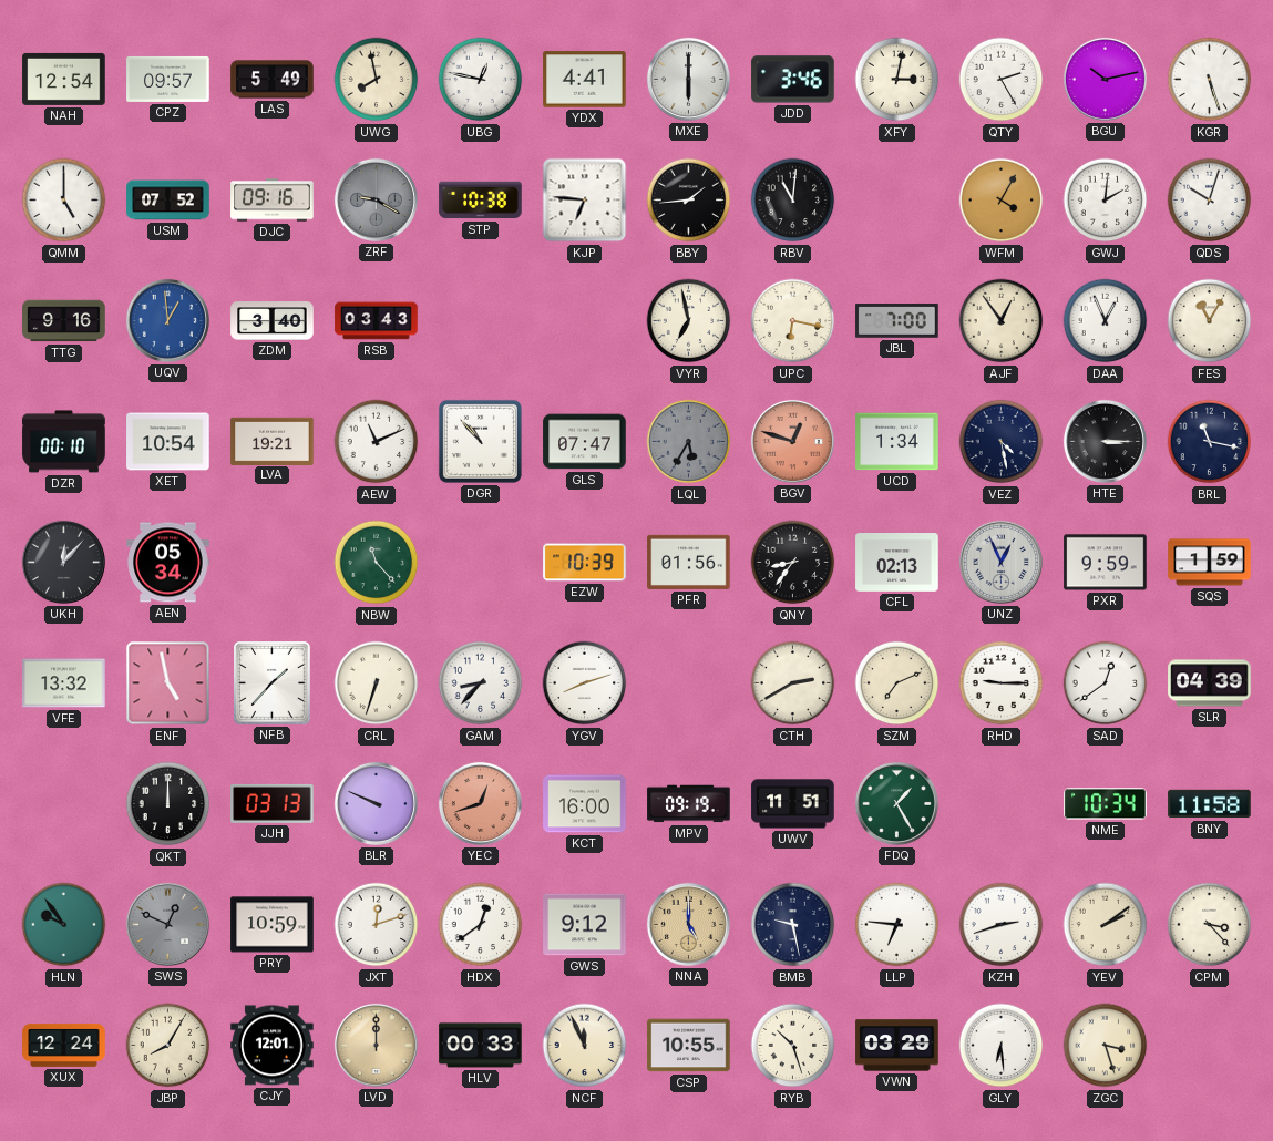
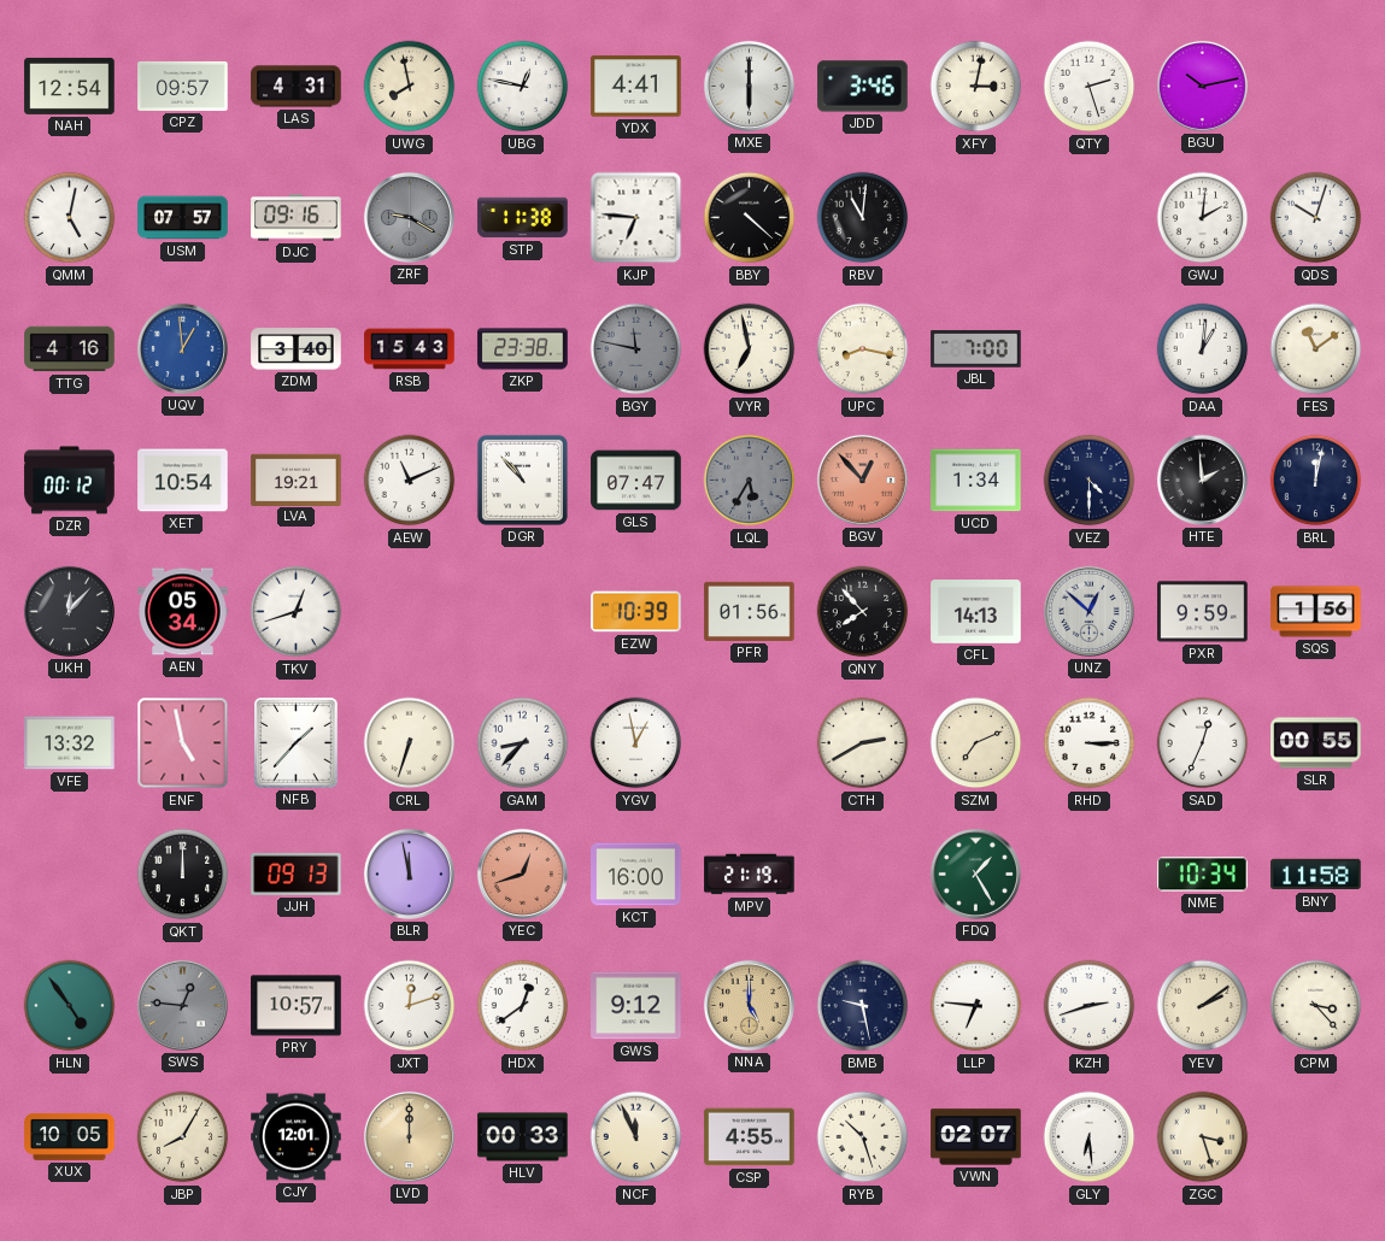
LAS: 5:49 -> 4:31
QTY: 2:25 -> 2:27
KGR: 5:27 -> none
QMM: 5:00 -> 5:02
USM: 07:52 -> 07:57
STP: 10:38 -> 11:38
BBY: 1:44 -> 4:22
WFM: 4:05 -> none
TTG: 9:16 -> 4:16
RSB: 03:43 -> 15:43
ZKP: none -> 23:38
BGY: none -> 11:47
UPC: 6:17 -> 8:17
AJF: 12:54 -> none
DAA: 12:56 -> 1:01
FES: 11:05 -> 11:09
DZR: 00:10 -> 00:12
BGV: 12:48 -> 12:53
VEZ: 4:28 -> 4:30
HTE: 3:15 -> 1:59
BRL: 11:17 -> 12:02
TKV: none -> 12:42
NBW: 11:23 -> none
QNY: 8:36 -> 7:53
CFL: 02:13 -> 14:13
UNZ: 12:56 -> 12:52
SQS: 1:59 -> 1:56
YGV: 8:12 -> 12:58
RHD: 9:15 -> 3:15
SAD: 12:39 -> 12:34
SLR: 04:39 -> 00:55
JJH: 03:13 -> 09:13
BLR: 9:49 -> 11:58
MPV: 09:19 -> 21:19
UWV: 11:51 -> none
HLN: 9:54 -> 4:54
SWS: 12:49 -> 12:46
PRY: 10:59 -> 10:57
XUX: 12:24 -> 10:05
CSP: 10:55 -> 4:55
VWN: 03:29 -> 02:07
